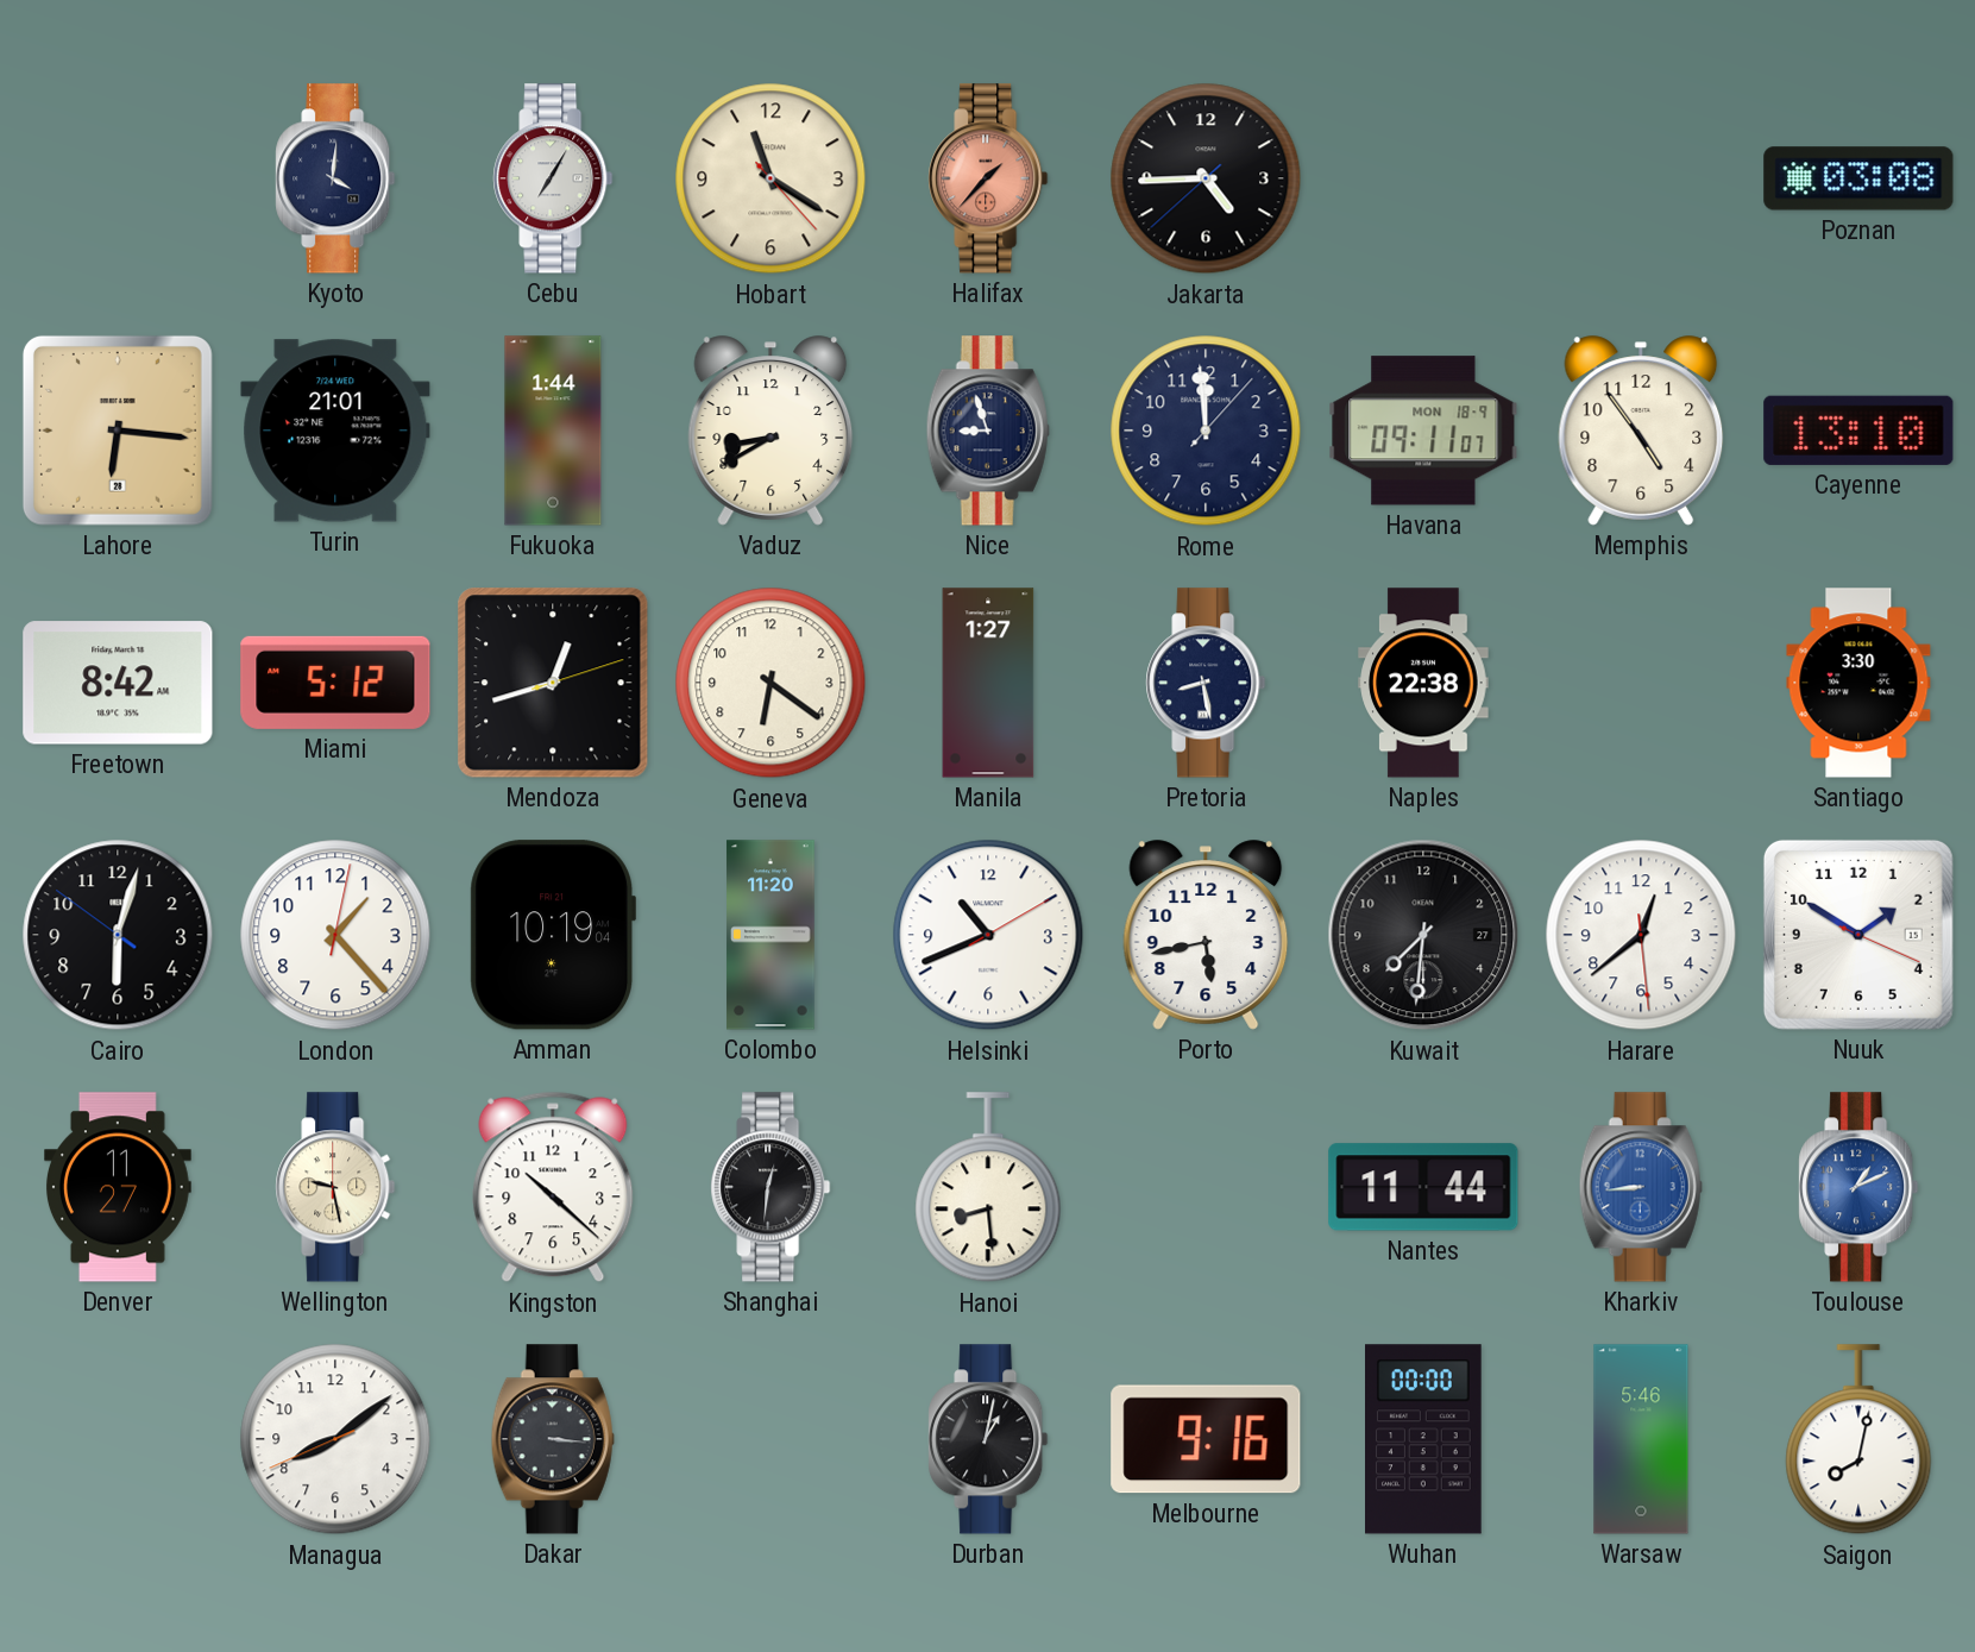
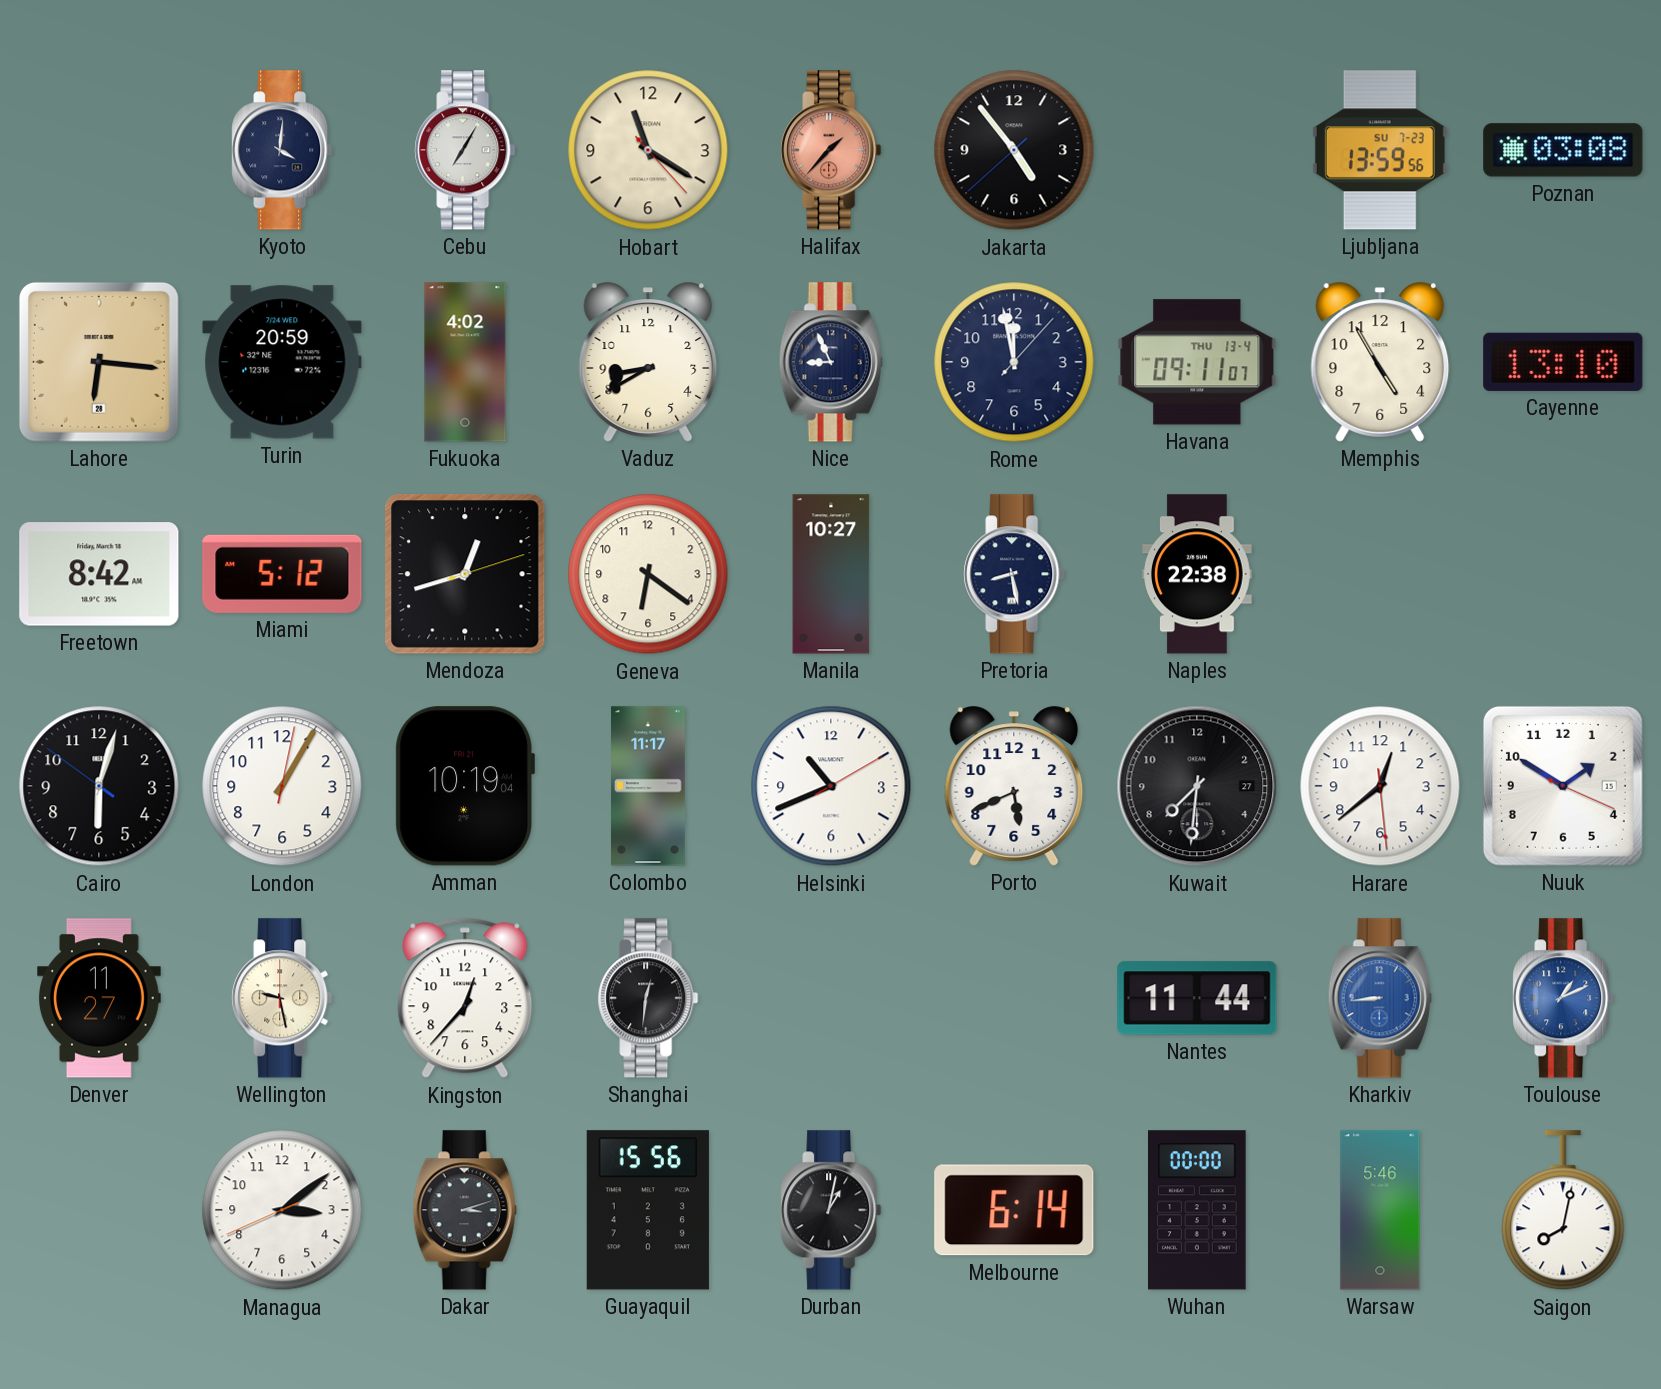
Jakarta: 4:44 -> 4:53
Ljubljana: none -> 13:59
Turin: 21:01 -> 20:59
Fukuoka: 1:44 -> 4:02
Nice: 8:57 -> 8:56
Rome: 11:59 -> 11:58
Havana date: MON 18-9 -> THU 13-4
Memphis: 4:54 -> 4:55
Manila: 1:27 -> 10:27
Santiago: 3:30 -> none
London: 1:23 -> 1:05
Colombo: 11:20 -> 11:17
Porto: 5:43 -> 5:41
Kingston: 10:22 -> 12:37
Hanoi: 8:29 -> none
Managua: 8:08 -> 3:08
Dakar: 3:16 -> 3:12
Guayaquil: none -> 15:56
Melbourne: 9:16 -> 6:14
